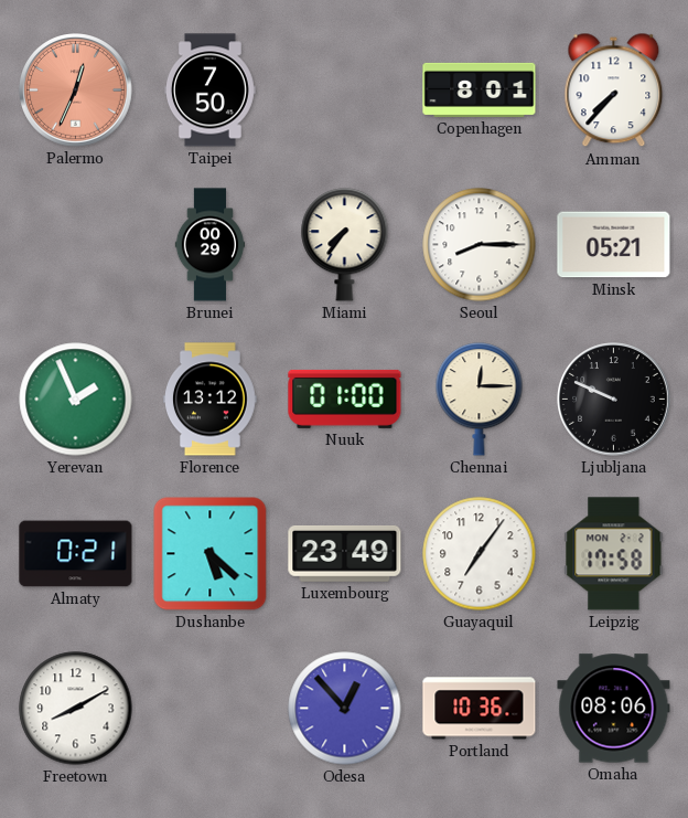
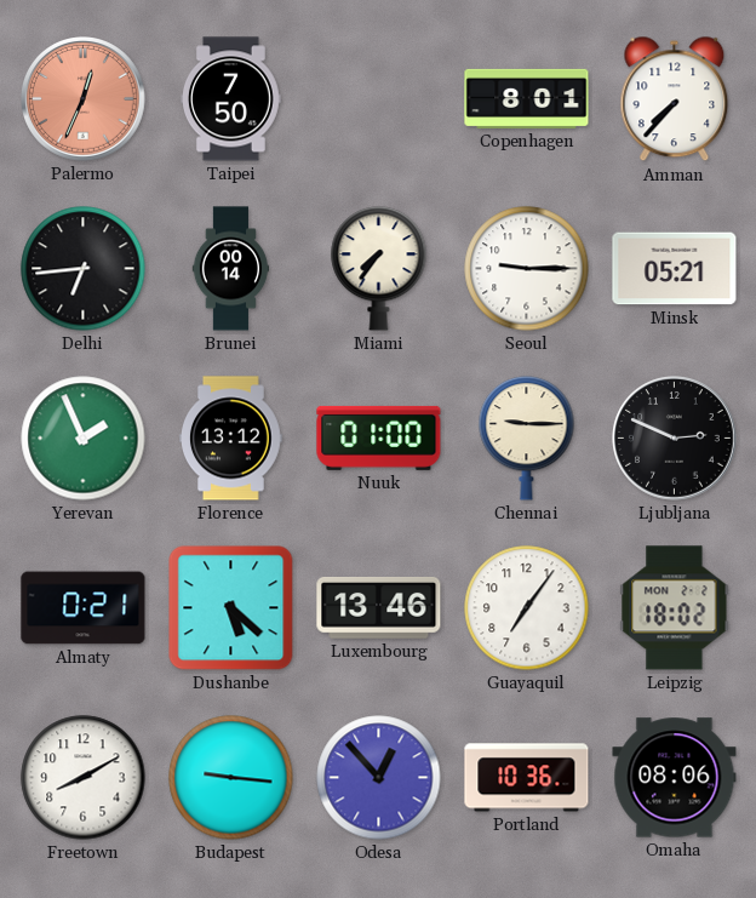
Delhi: none -> 6:44
Brunei: 00:29 -> 00:14
Seoul: 8:15 -> 9:15
Chennai: 12:15 -> 9:15
Ljubljana: 9:49 -> 2:49
Luxembourg: 23:49 -> 13:46
Leipzig: 17:58 -> 18:02
Budapest: none -> 9:16
